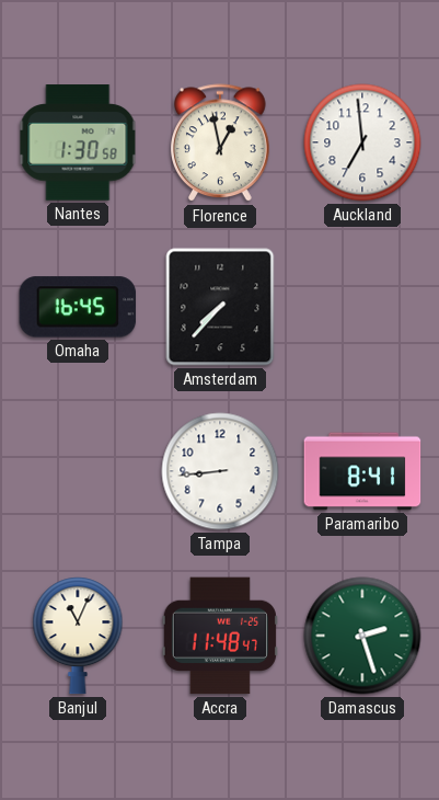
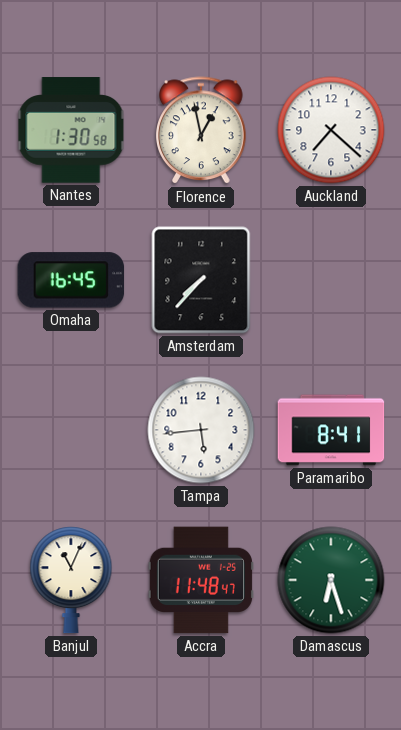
Auckland: 6:59 -> 7:22
Tampa: 8:44 -> 5:44
Damascus: 2:27 -> 6:27
